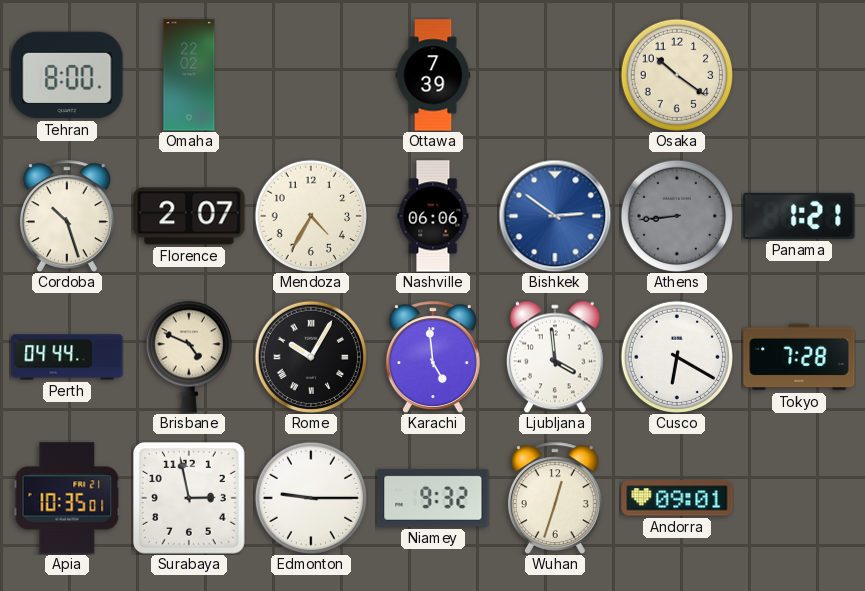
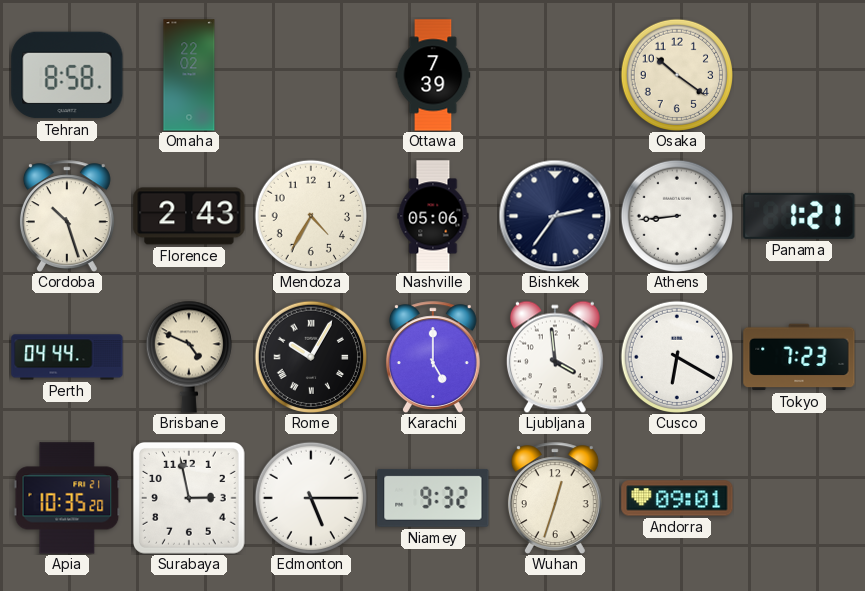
Tehran: 8:00 -> 8:58
Florence: 2:07 -> 2:43
Nashville: 06:06 -> 05:06
Bishkek: 2:51 -> 2:36
Bishkek dial: blue -> navy
Athens dial: grey -> white
Karachi: 4:59 -> 5:00
Tokyo: 7:28 -> 7:23
Apia: 10:35:01 -> 10:35:20
Edmonton: 9:15 -> 5:15
